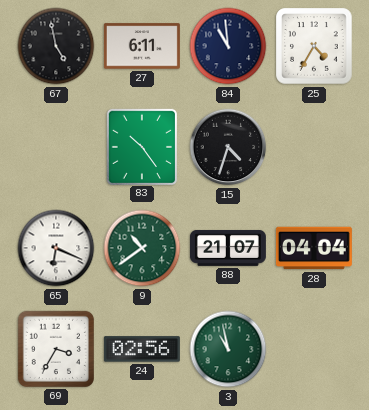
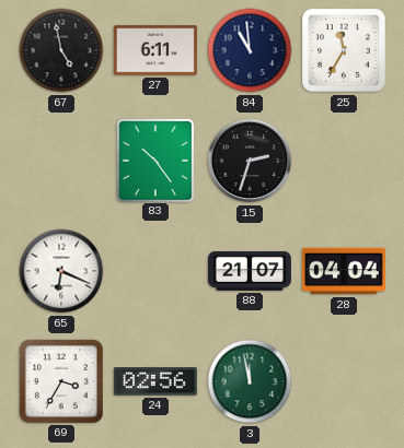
25: 4:35 -> 11:35
15: 4:33 -> 2:33
9: 10:39 -> none
3: 10:58 -> 11:58
